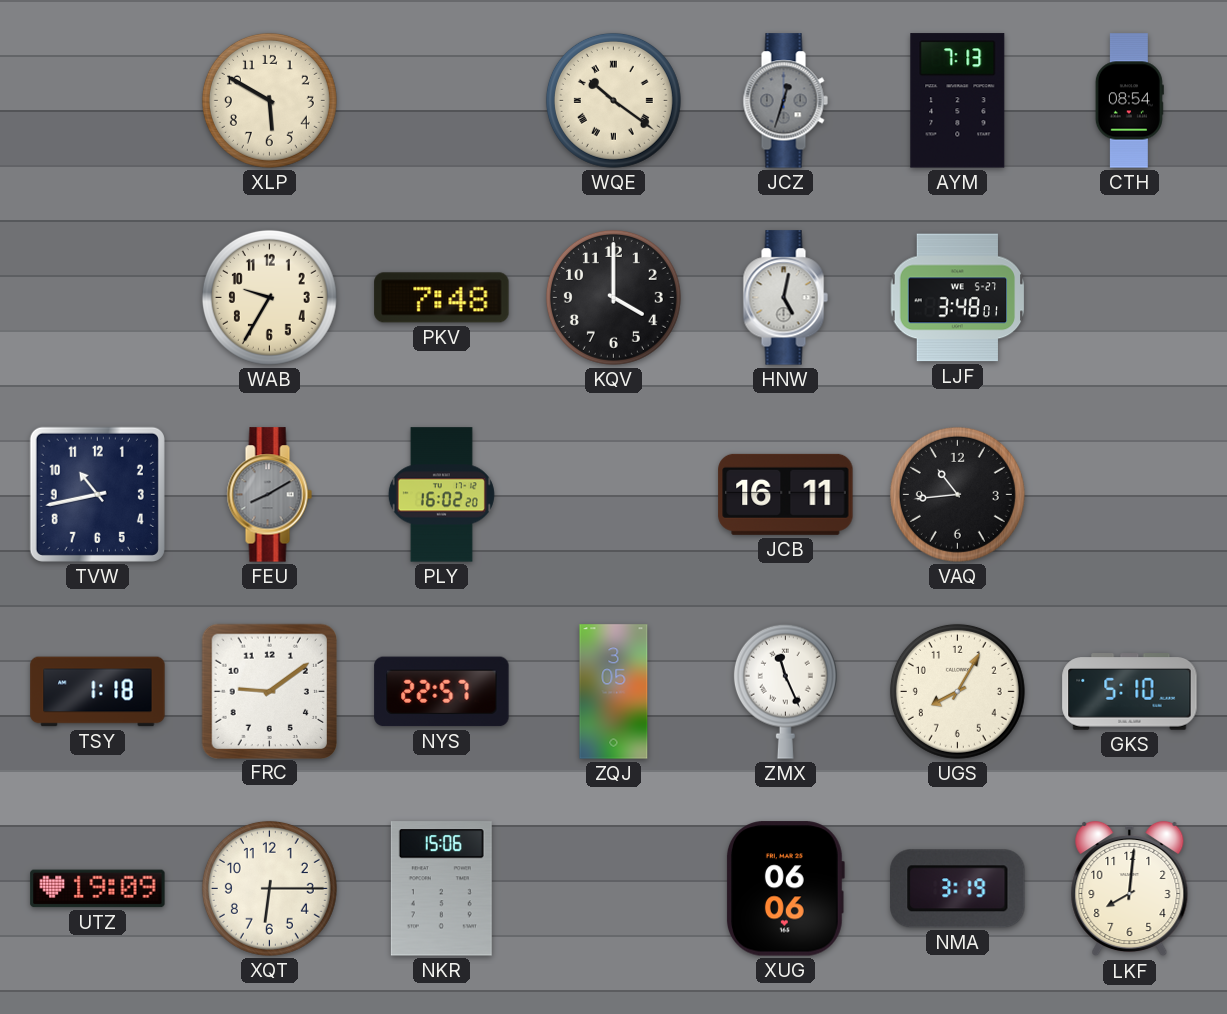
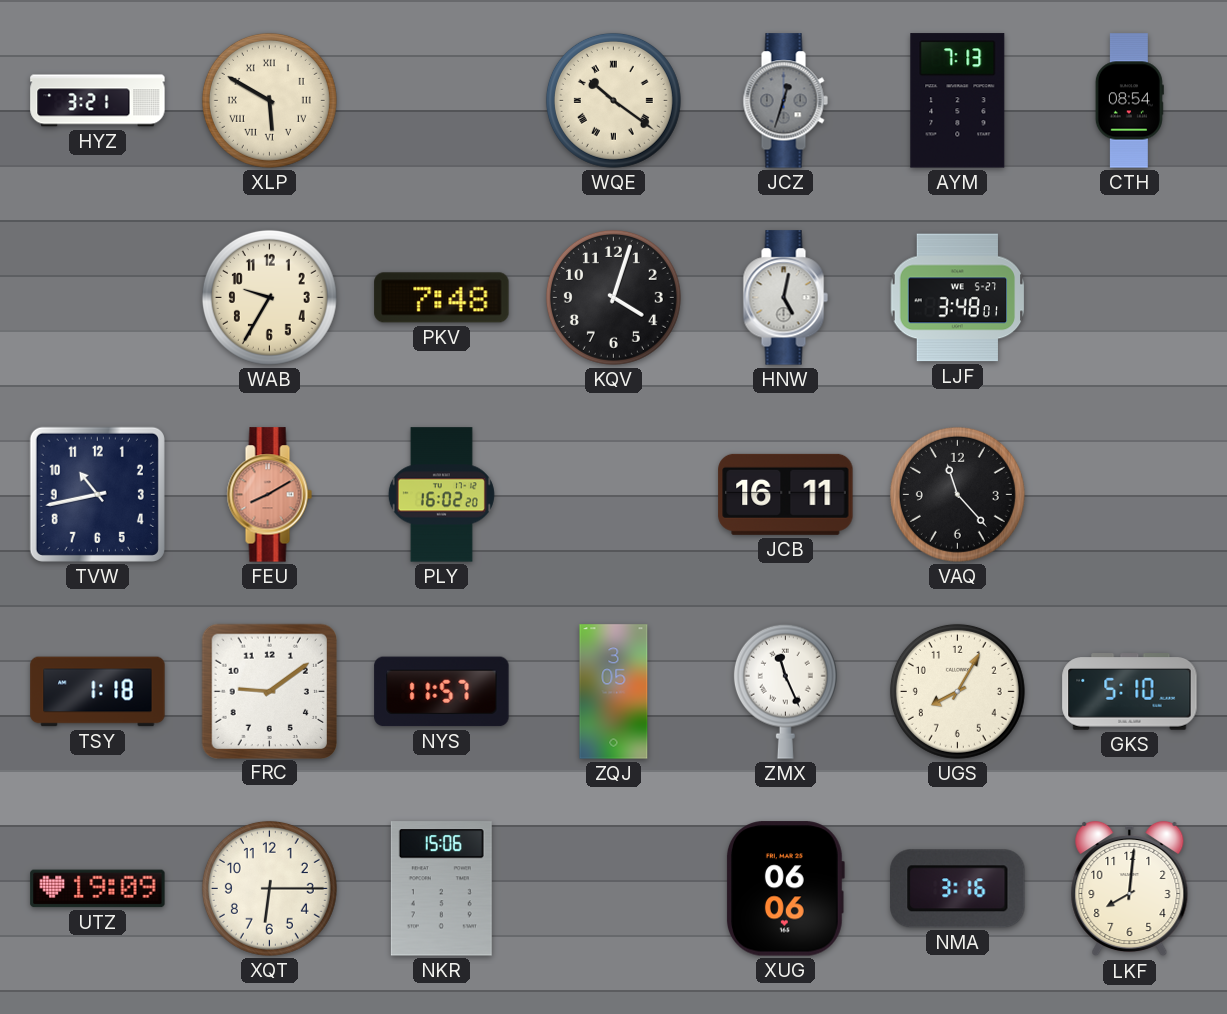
HYZ: none -> 3:21
XLP numerals: Arabic -> Roman
KQV: 4:00 -> 4:03
FEU dial: grey -> salmon
VAQ: 10:44 -> 11:23
NYS: 22:57 -> 11:57
NMA: 3:19 -> 3:16
